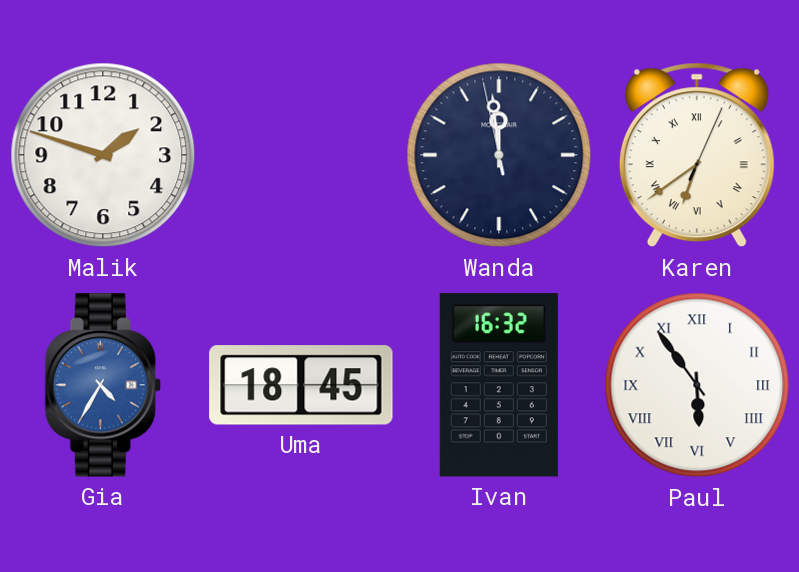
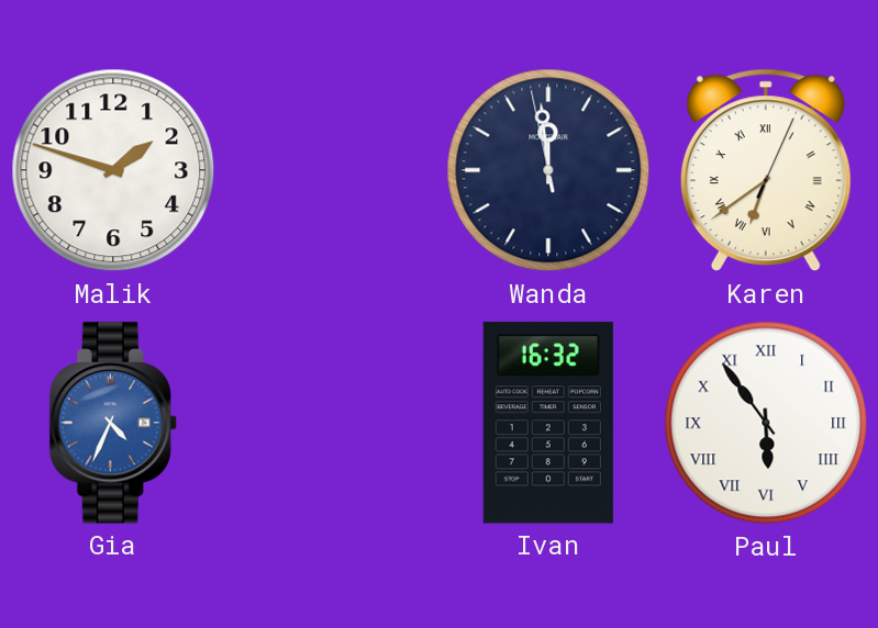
Gia: 4:35 -> 4:34
Uma: 18:45 -> none
